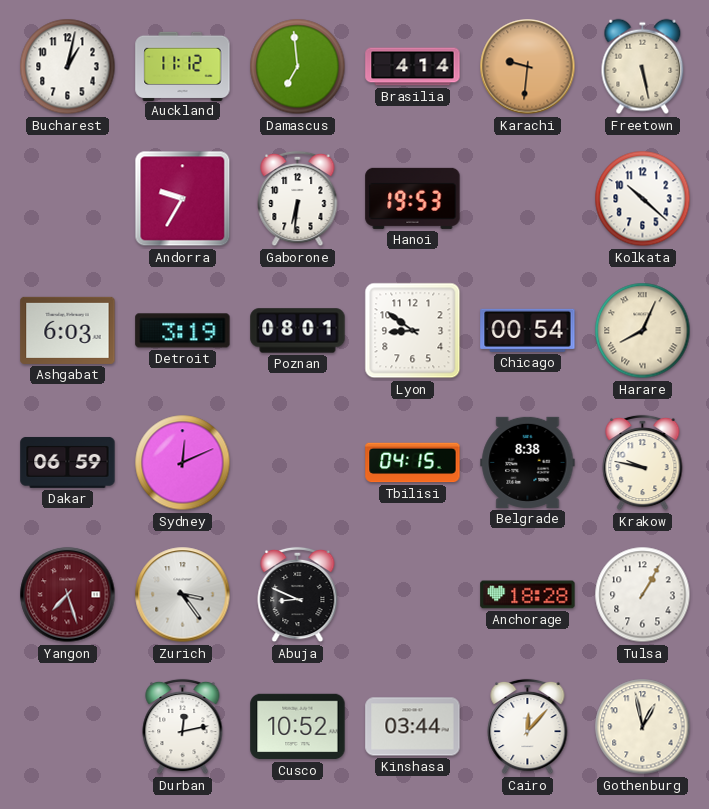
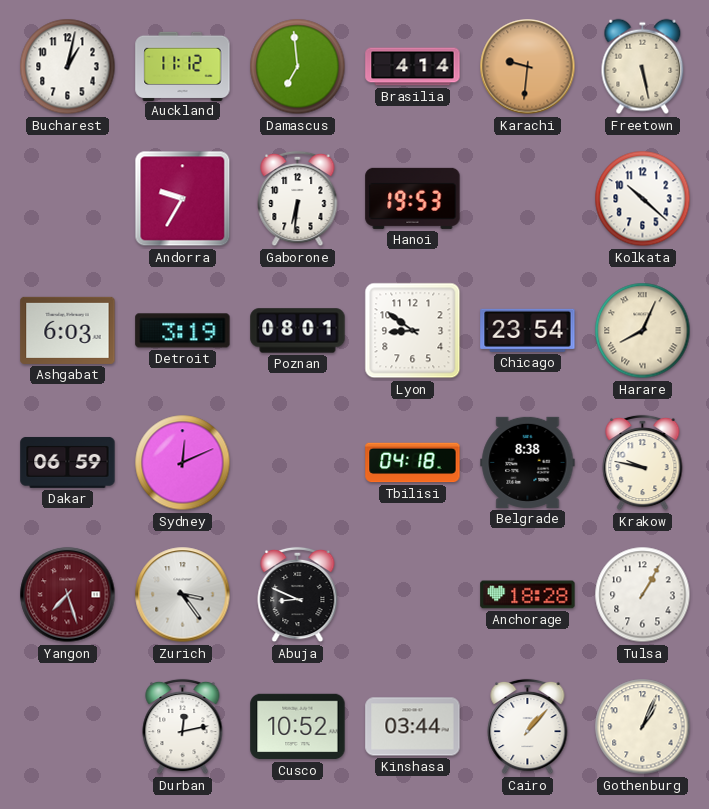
Chicago: 00:54 -> 23:54
Tbilisi: 04:15 -> 04:18
Cairo: 12:07 -> 1:07
Gothenburg: 12:58 -> 1:04
